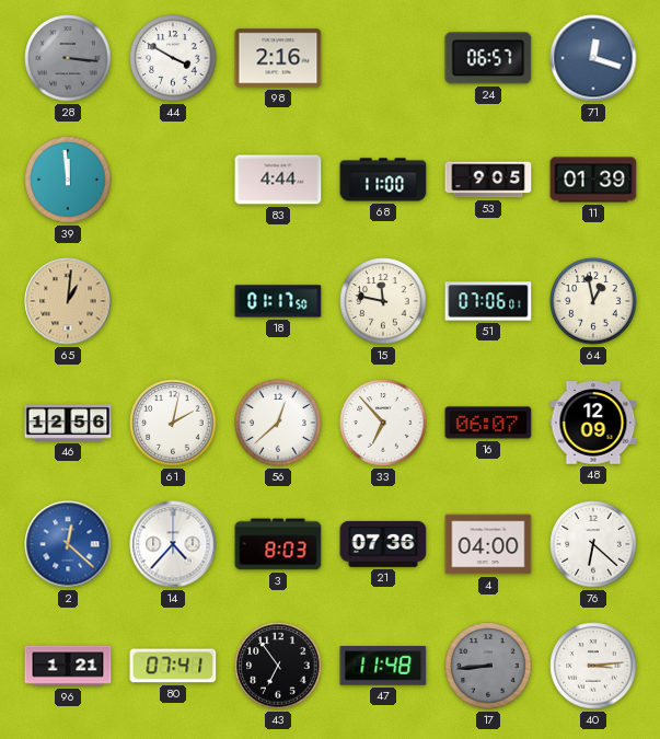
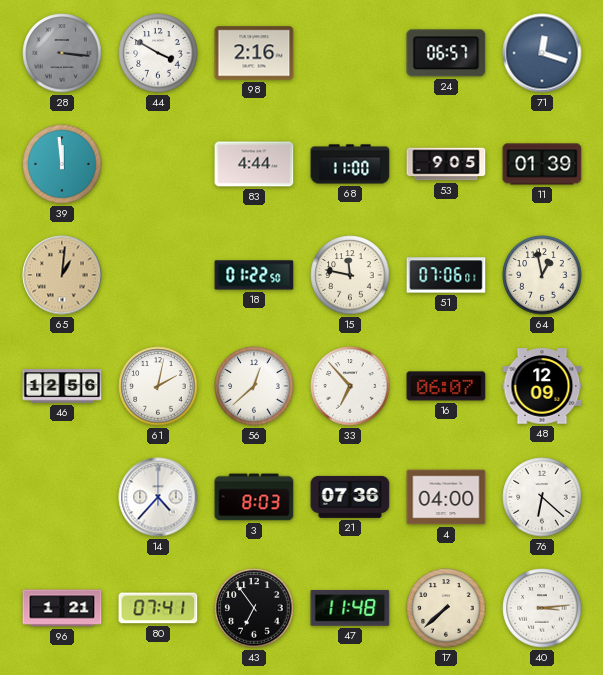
18: 01:17 -> 01:22
2: 12:22 -> none
17: 8:44 -> 7:38
17 dial: grey -> cream
